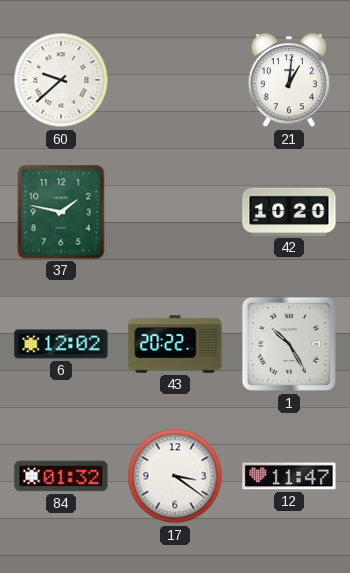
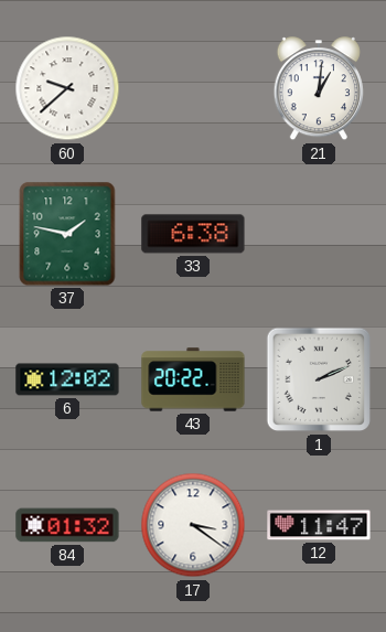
33: none -> 6:38
42: 10:20 -> none
1: 10:25 -> 2:11
